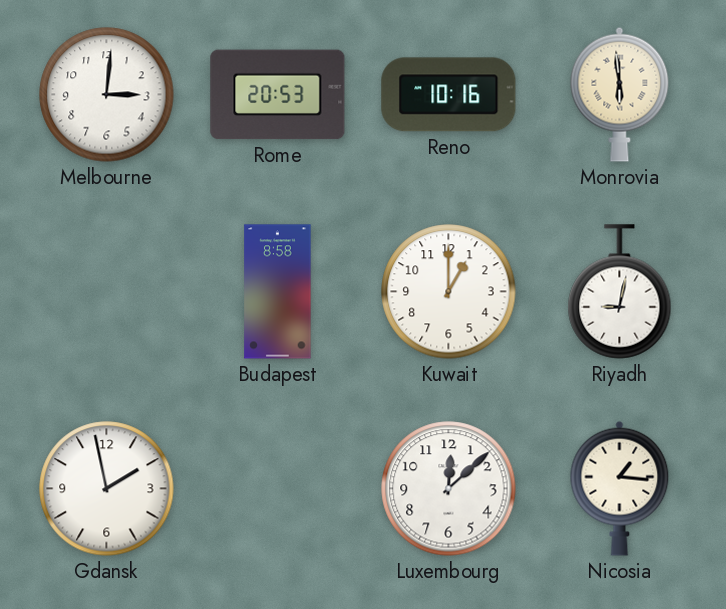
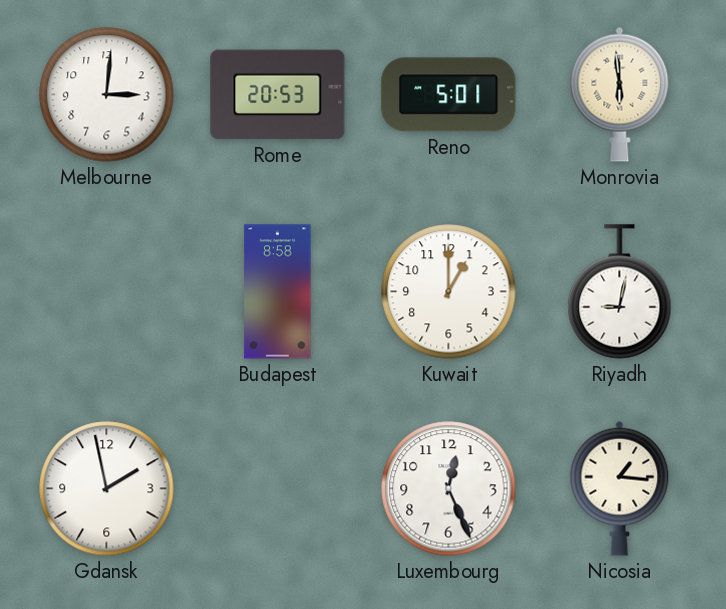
Reno: 10:16 -> 5:01
Luxembourg: 12:08 -> 12:26
